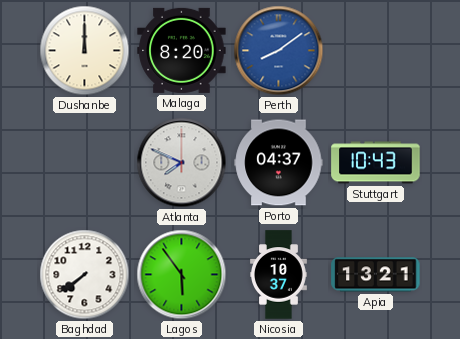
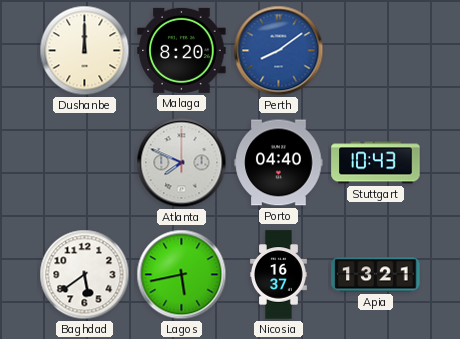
Porto: 04:37 -> 04:40
Baghdad: 7:39 -> 5:39
Lagos: 5:54 -> 5:43
Nicosia: 10:37 -> 16:37
